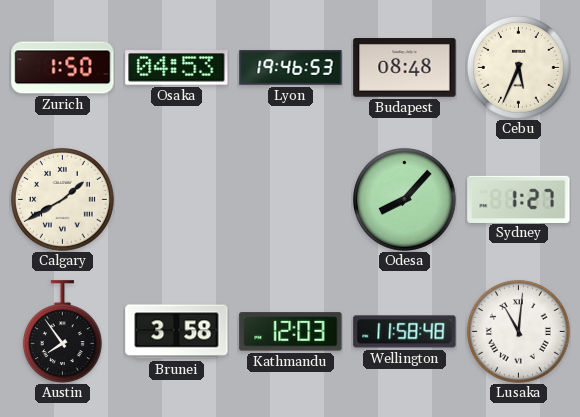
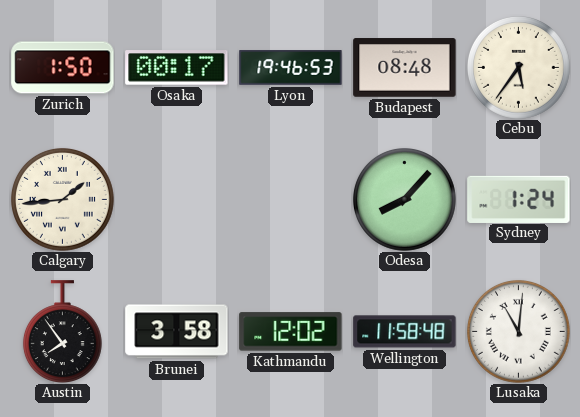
Osaka: 04:53 -> 00:17
Cebu: 5:34 -> 5:36
Calgary: 1:40 -> 1:44
Sydney: 1:27 -> 1:24
Kathmandu: 12:03 -> 12:02
